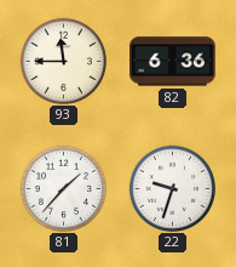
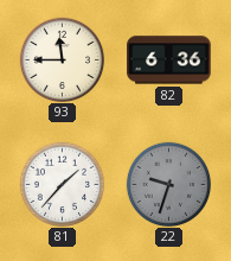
22 dial: white -> grey
